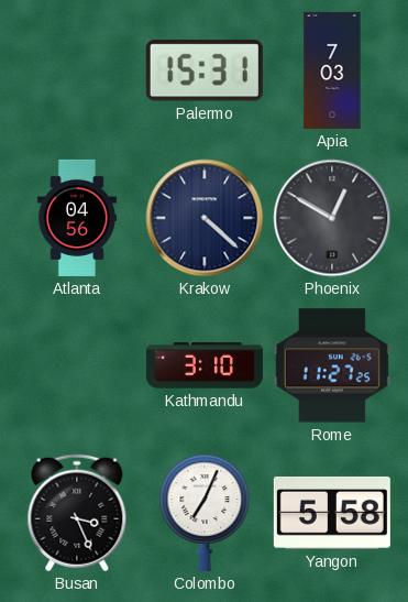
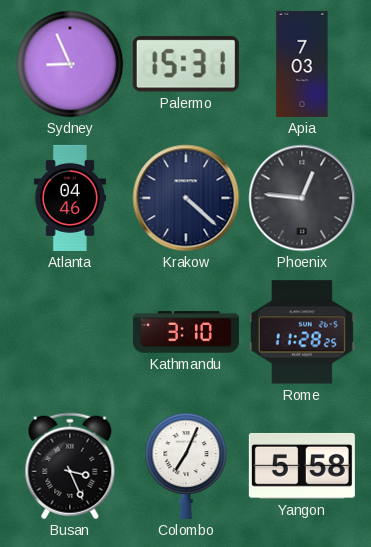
Sydney: none -> 8:56
Atlanta: 04:56 -> 04:46
Phoenix: 12:50 -> 12:46
Rome: 11:27 -> 11:28
